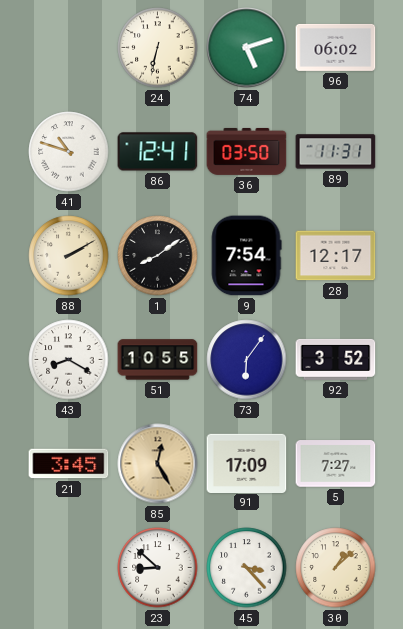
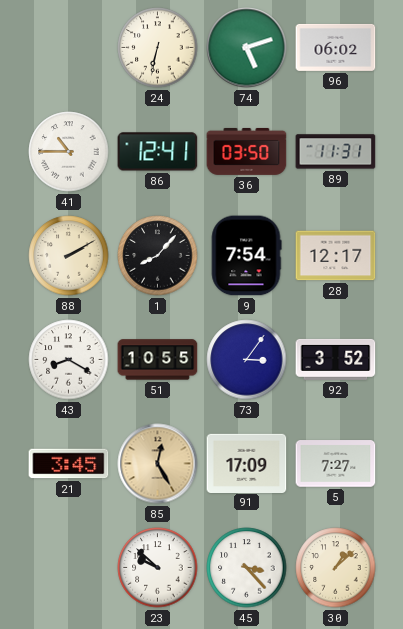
41: 10:48 -> 10:45
1: 8:09 -> 8:07
73: 6:06 -> 3:06
23: 8:52 -> 9:52
